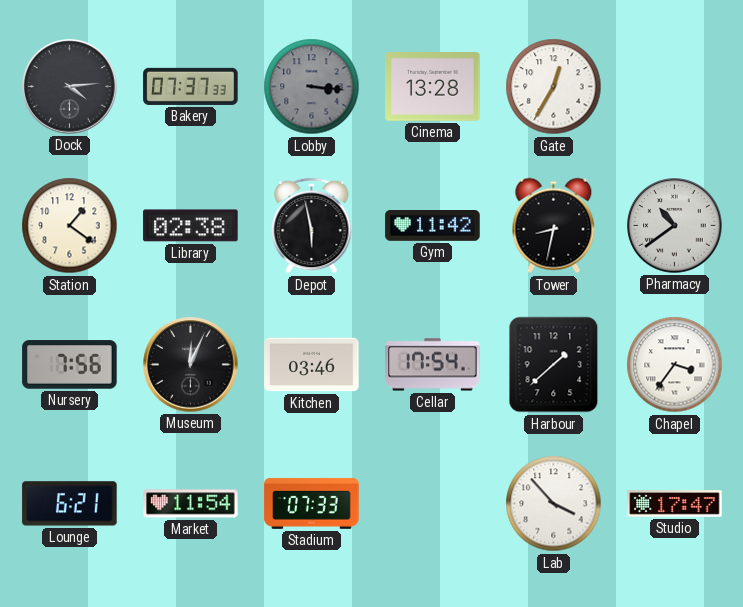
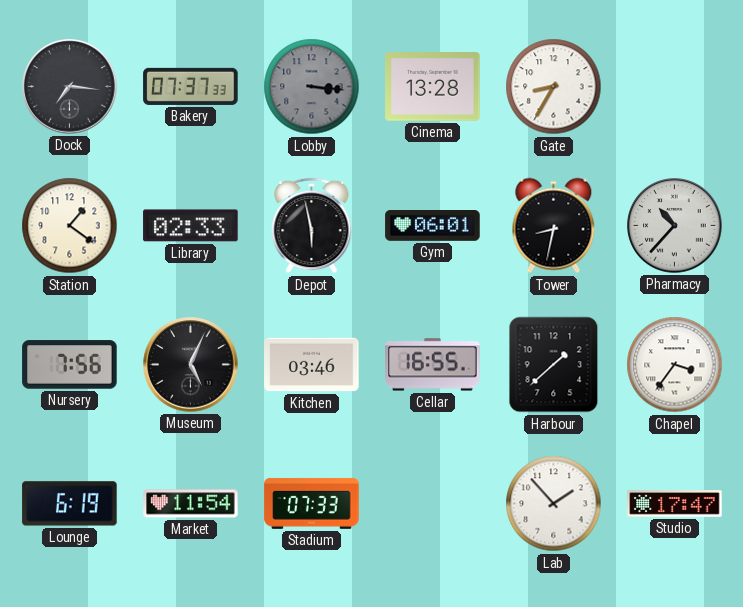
Dock: 4:14 -> 7:16
Gate: 12:35 -> 8:35
Library: 02:38 -> 02:33
Gym: 11:42 -> 06:01
Pharmacy: 10:39 -> 10:37
Museum: 12:04 -> 5:04
Cellar: 17:54 -> 16:55
Lounge: 6:21 -> 6:19
Lab: 3:53 -> 1:53
